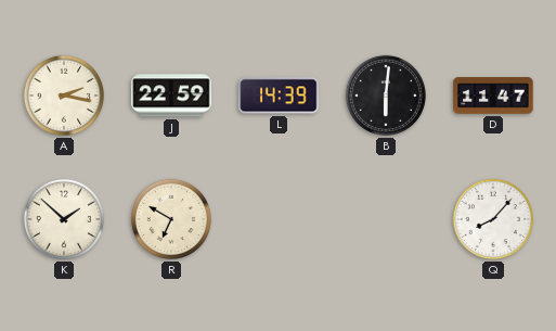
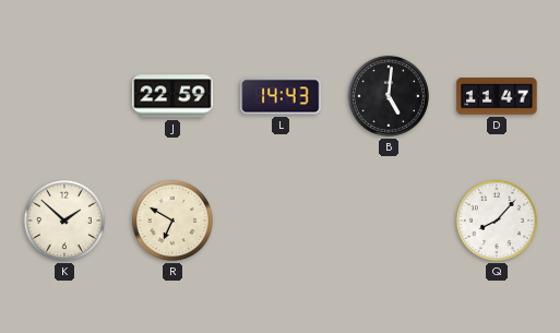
A: 2:17 -> none
L: 14:39 -> 14:43
B: 6:01 -> 5:01
